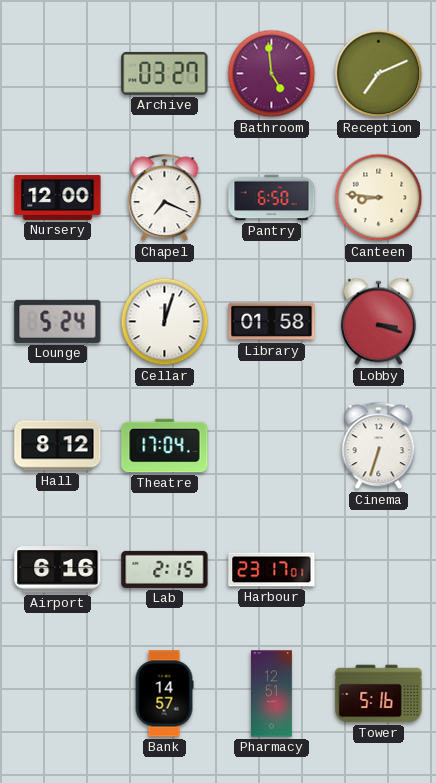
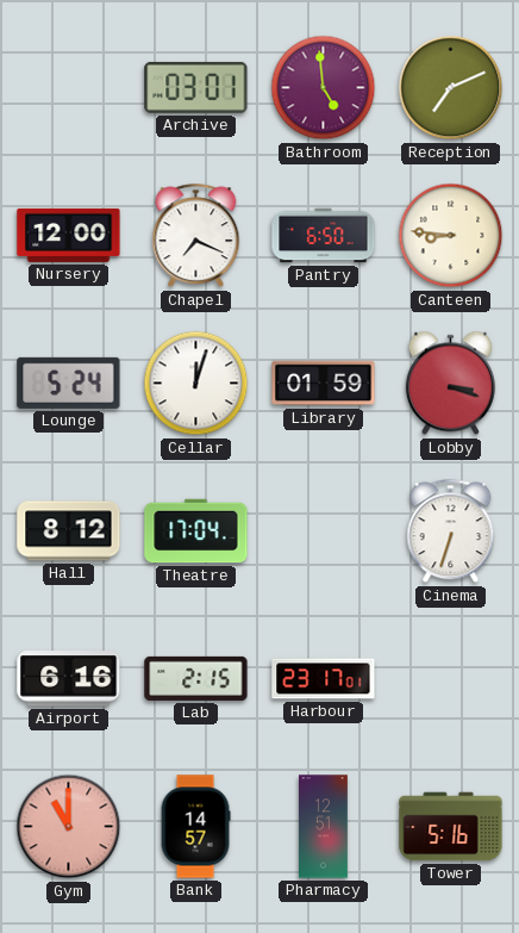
Archive: 03:27 -> 03:01
Library: 01:58 -> 01:59
Gym: none -> 11:00
